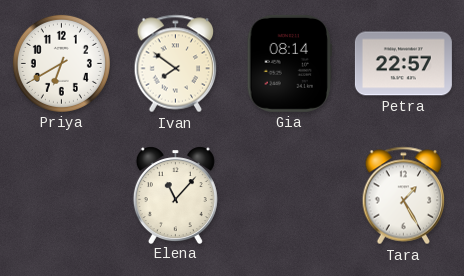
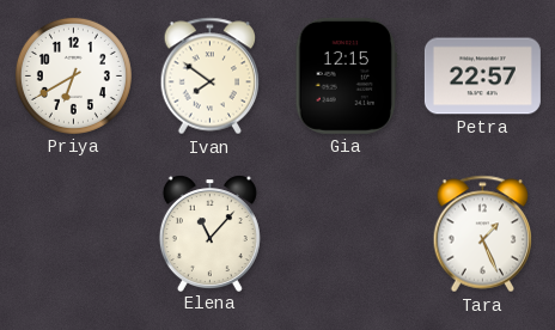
Gia: 08:14 -> 12:15
Tara: 1:25 -> 1:26
